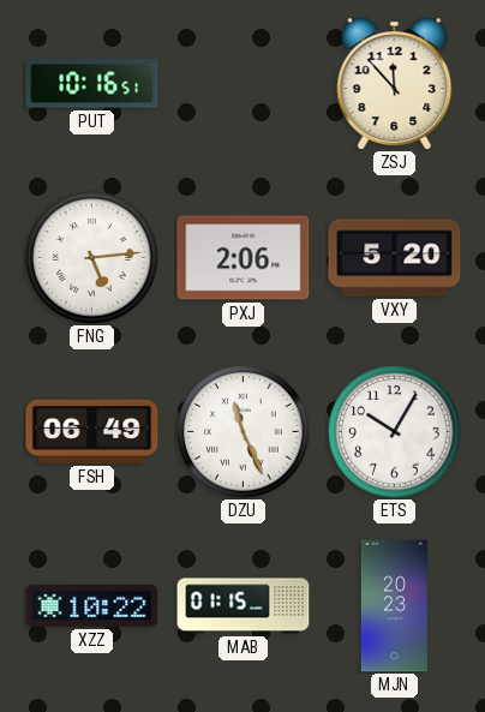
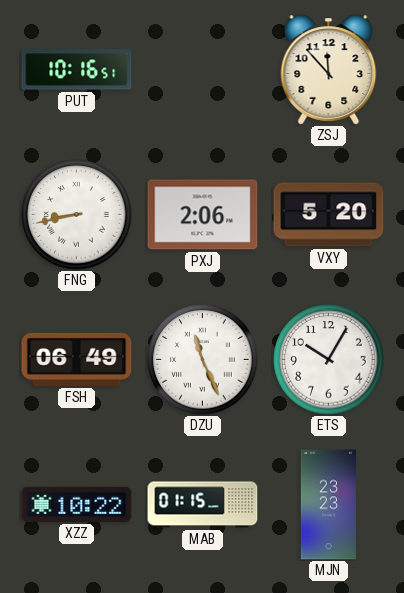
FNG: 5:14 -> 8:43
MJN: 20:23 -> 23:23
